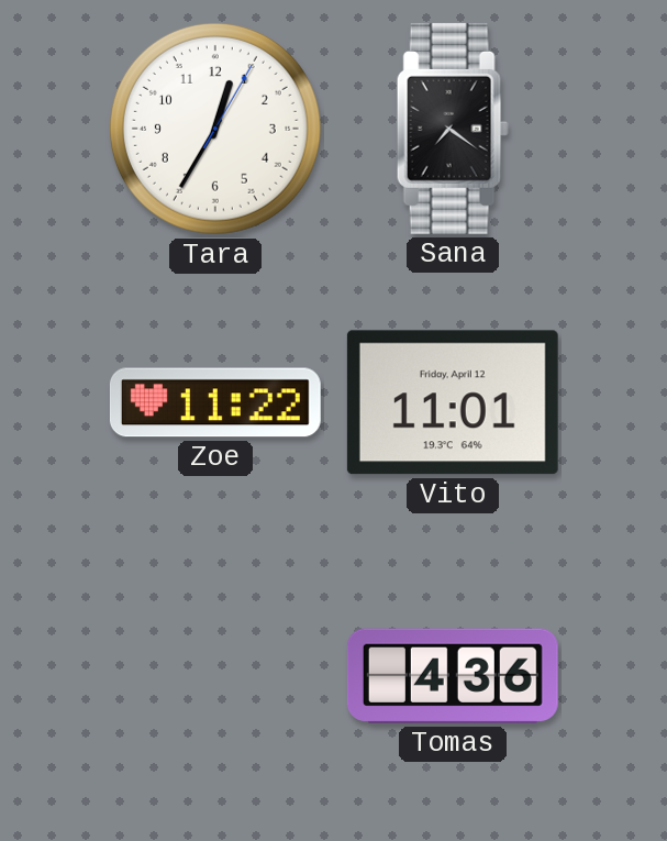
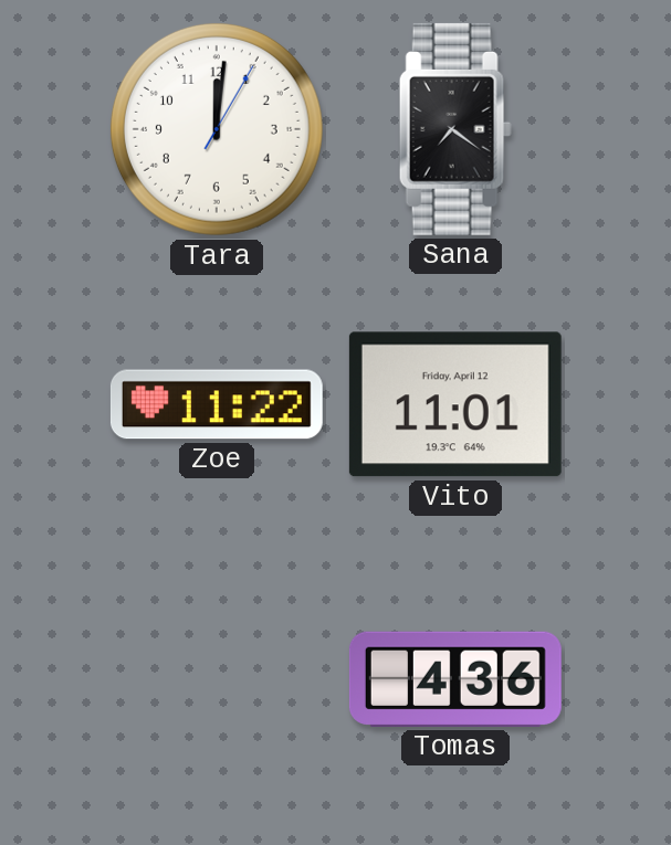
Tara: 12:35 -> 12:01
